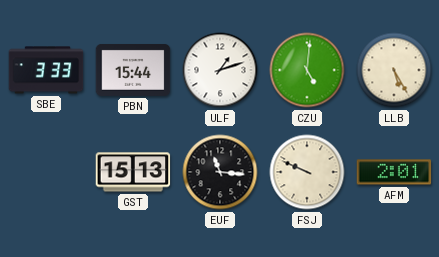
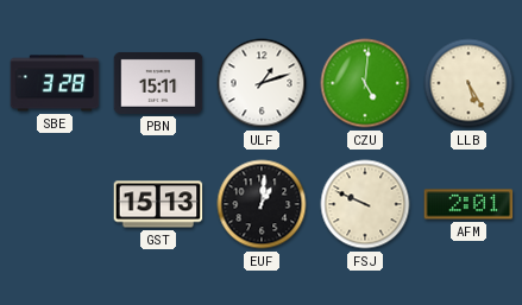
SBE: 3:33 -> 3:28
PBN: 15:44 -> 15:11
EUF: 11:16 -> 1:01
